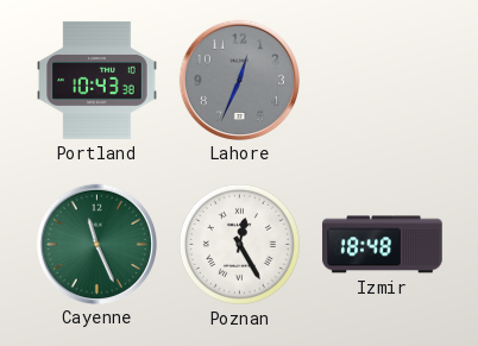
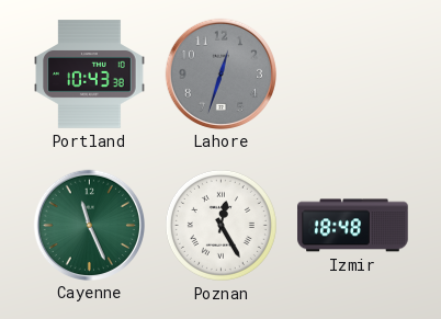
Lahore: 12:34 -> 12:33
